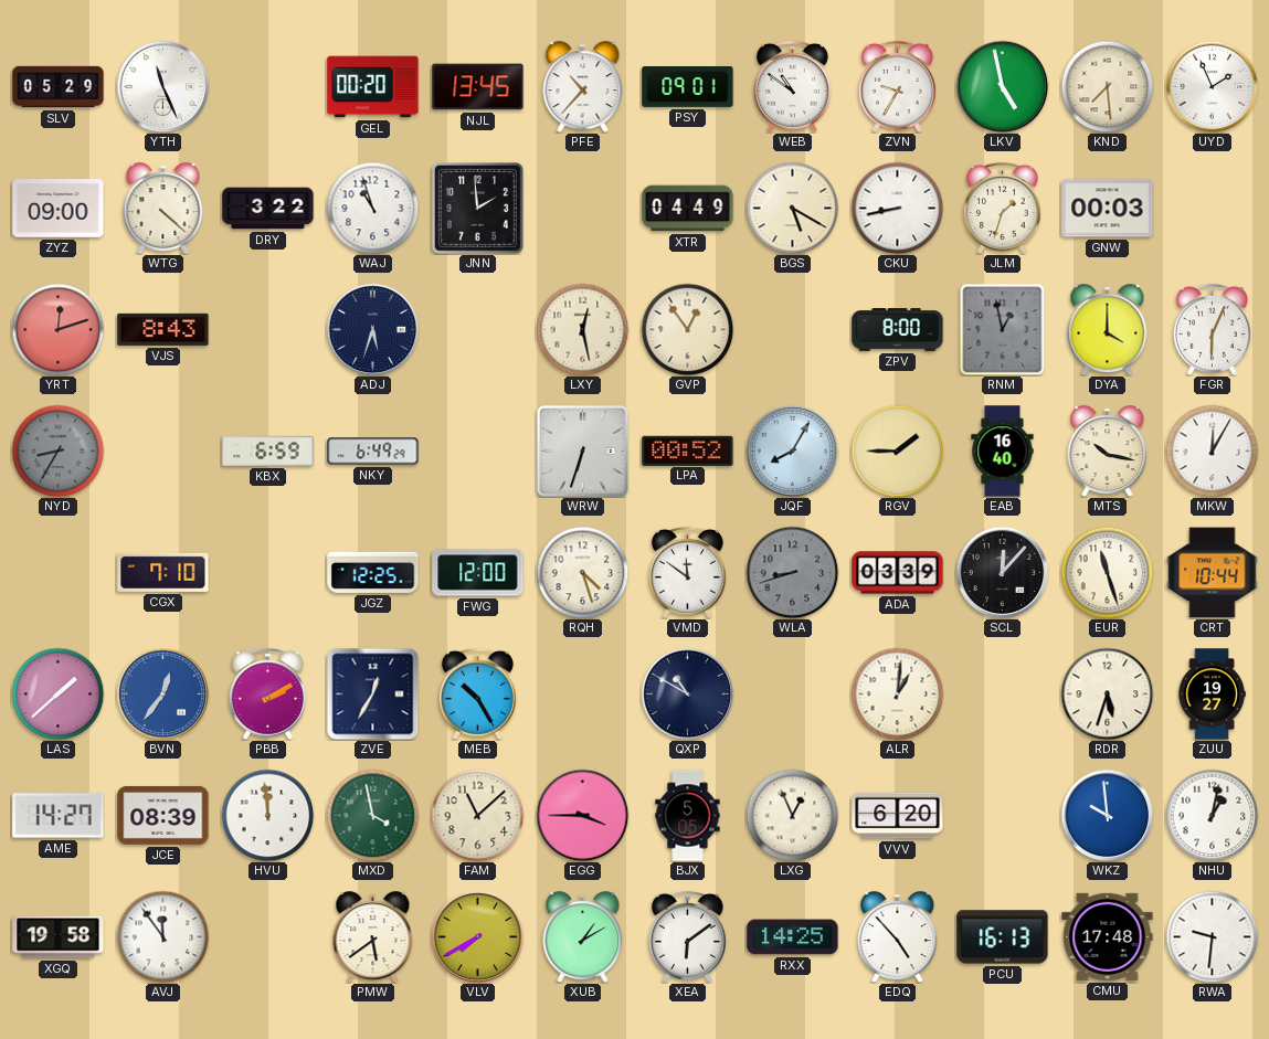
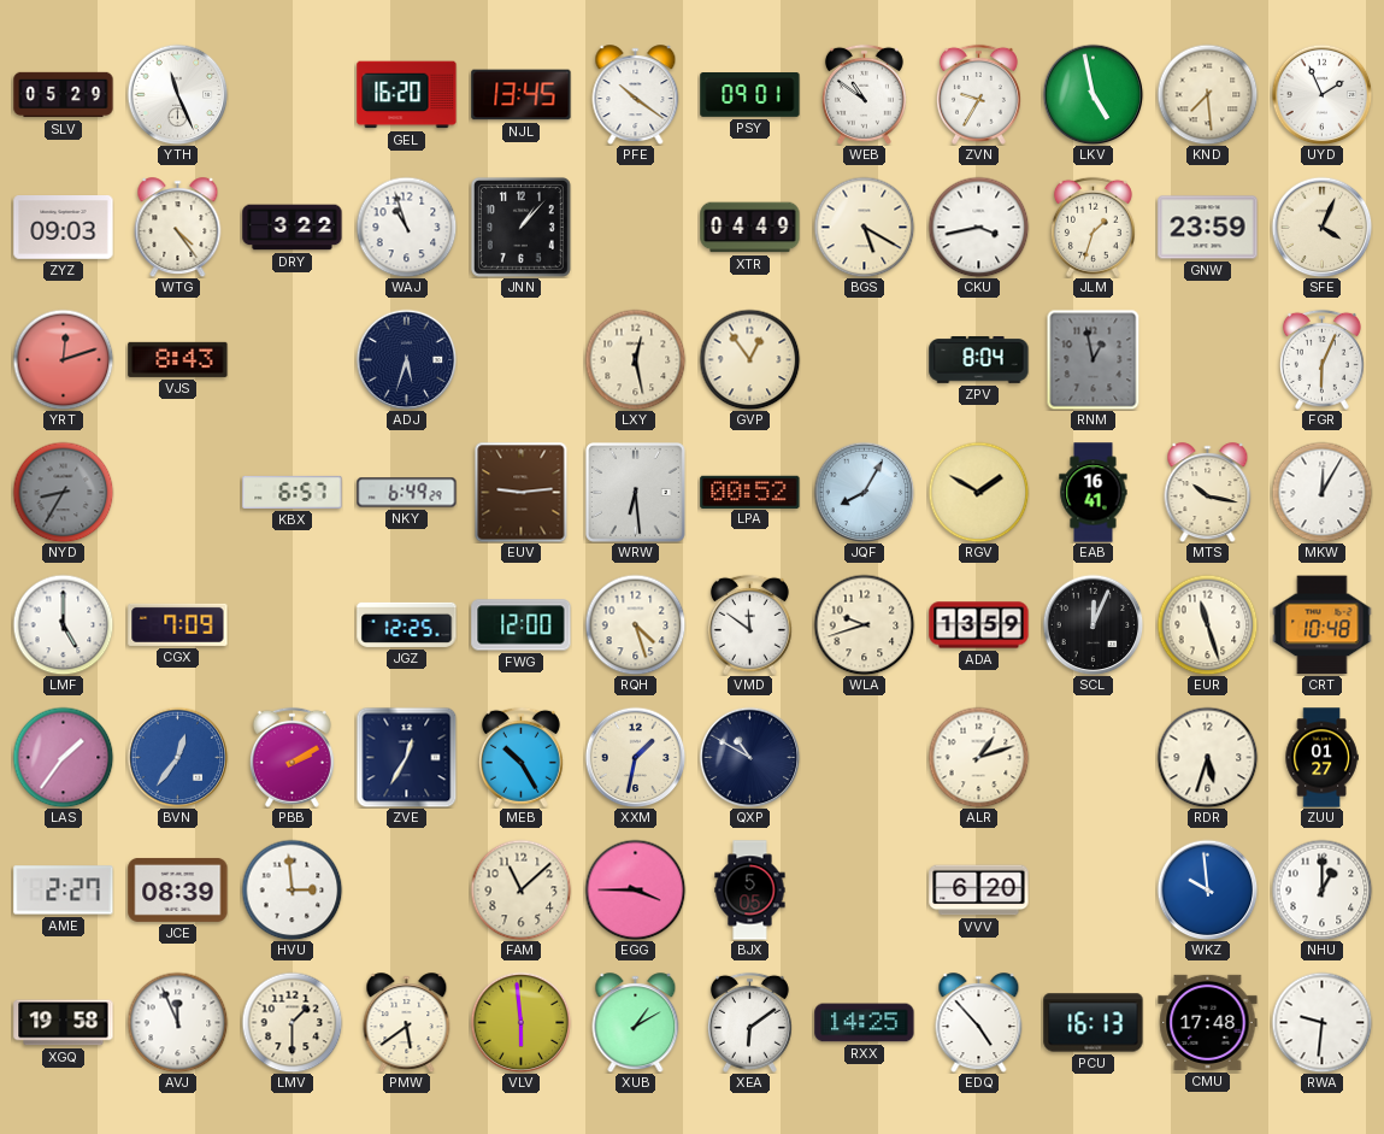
GEL: 00:20 -> 16:20
PFE: 10:37 -> 10:21
ZYZ: 09:00 -> 09:03
WTG: 4:22 -> 4:24
JNN: 1:59 -> 1:07
CKU: 8:43 -> 3:43
GNW: 00:03 -> 23:59
SFE: none -> 4:04
ZPV: 8:00 -> 8:04
DYA: 4:00 -> none
KBX: 6:59 -> 6:57
EUV: none -> 9:14
WRW: 6:33 -> 6:29
RGV: 1:45 -> 1:50
EAB: 16:40 -> 16:41
LMF: none -> 5:00
CGX: 7:10 -> 7:09
WLA: 8:42 -> 9:42
WLA dial: grey -> cream
ADA: 03:39 -> 13:59
SCL: 12:07 -> 12:04
CRT: 10:44 -> 10:48
LAS: 1:38 -> 1:36
XXM: none -> 1:32
ALR: 1:01 -> 1:12
ZUU: 19:27 -> 01:27
AME: 14:27 -> 2:27
HVU: 11:59 -> 2:59
MXD: 3:58 -> none
LXG: 12:56 -> none
NHU: 1:02 -> 1:00
AVJ: 11:54 -> 11:56
LMV: none -> 1:30
VLV: 7:40 -> 5:59
